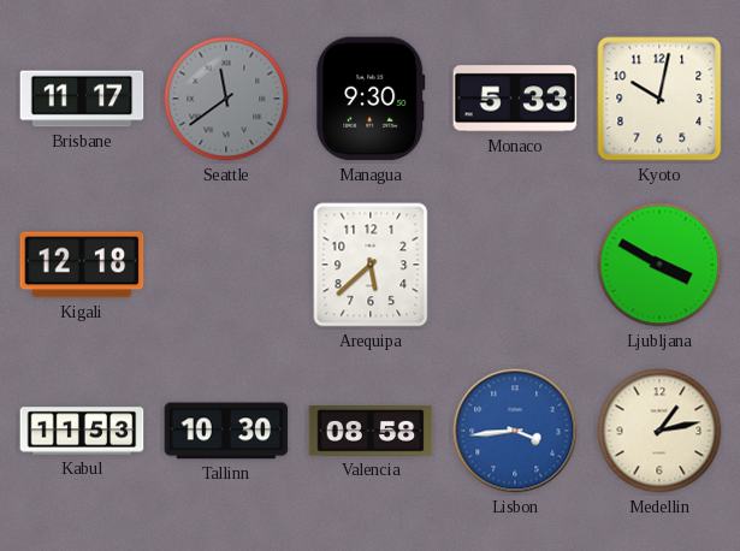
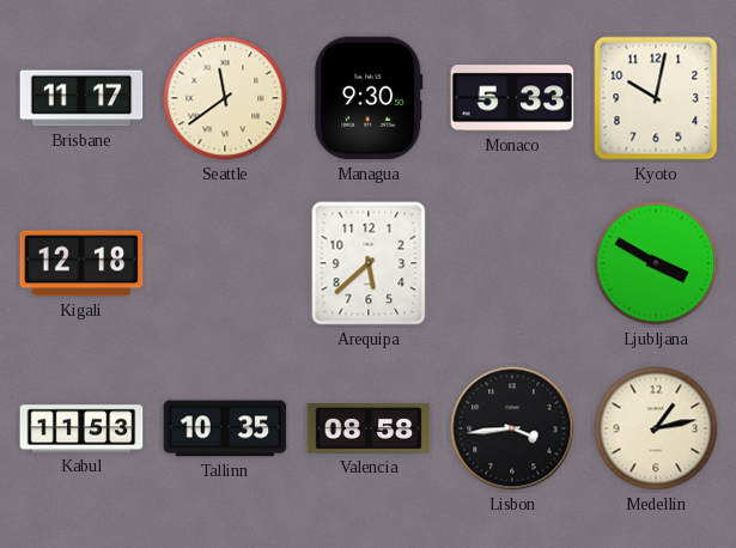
Seattle dial: grey -> cream
Tallinn: 10:30 -> 10:35
Lisbon dial: blue -> black
